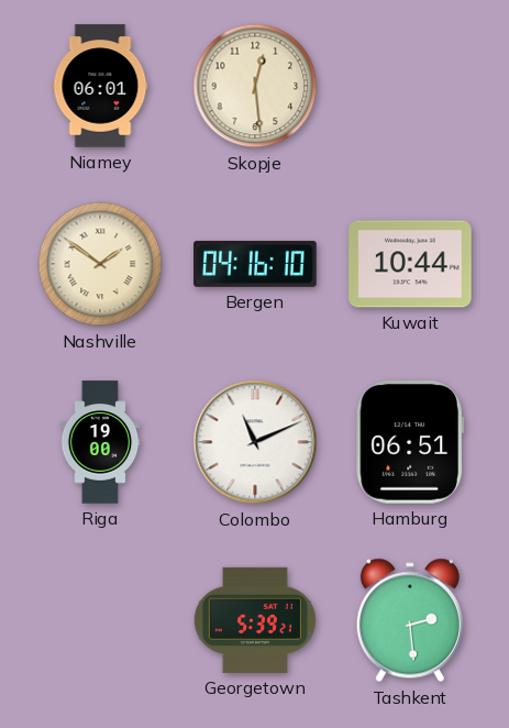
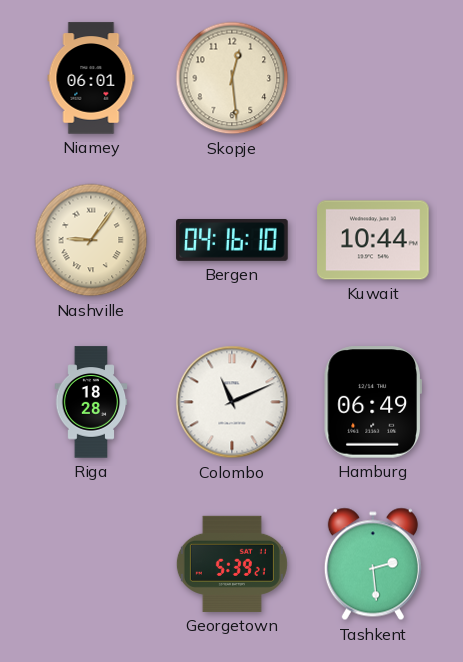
Nashville: 1:51 -> 9:06
Riga: 19:00 -> 18:28
Hamburg: 06:51 -> 06:49
